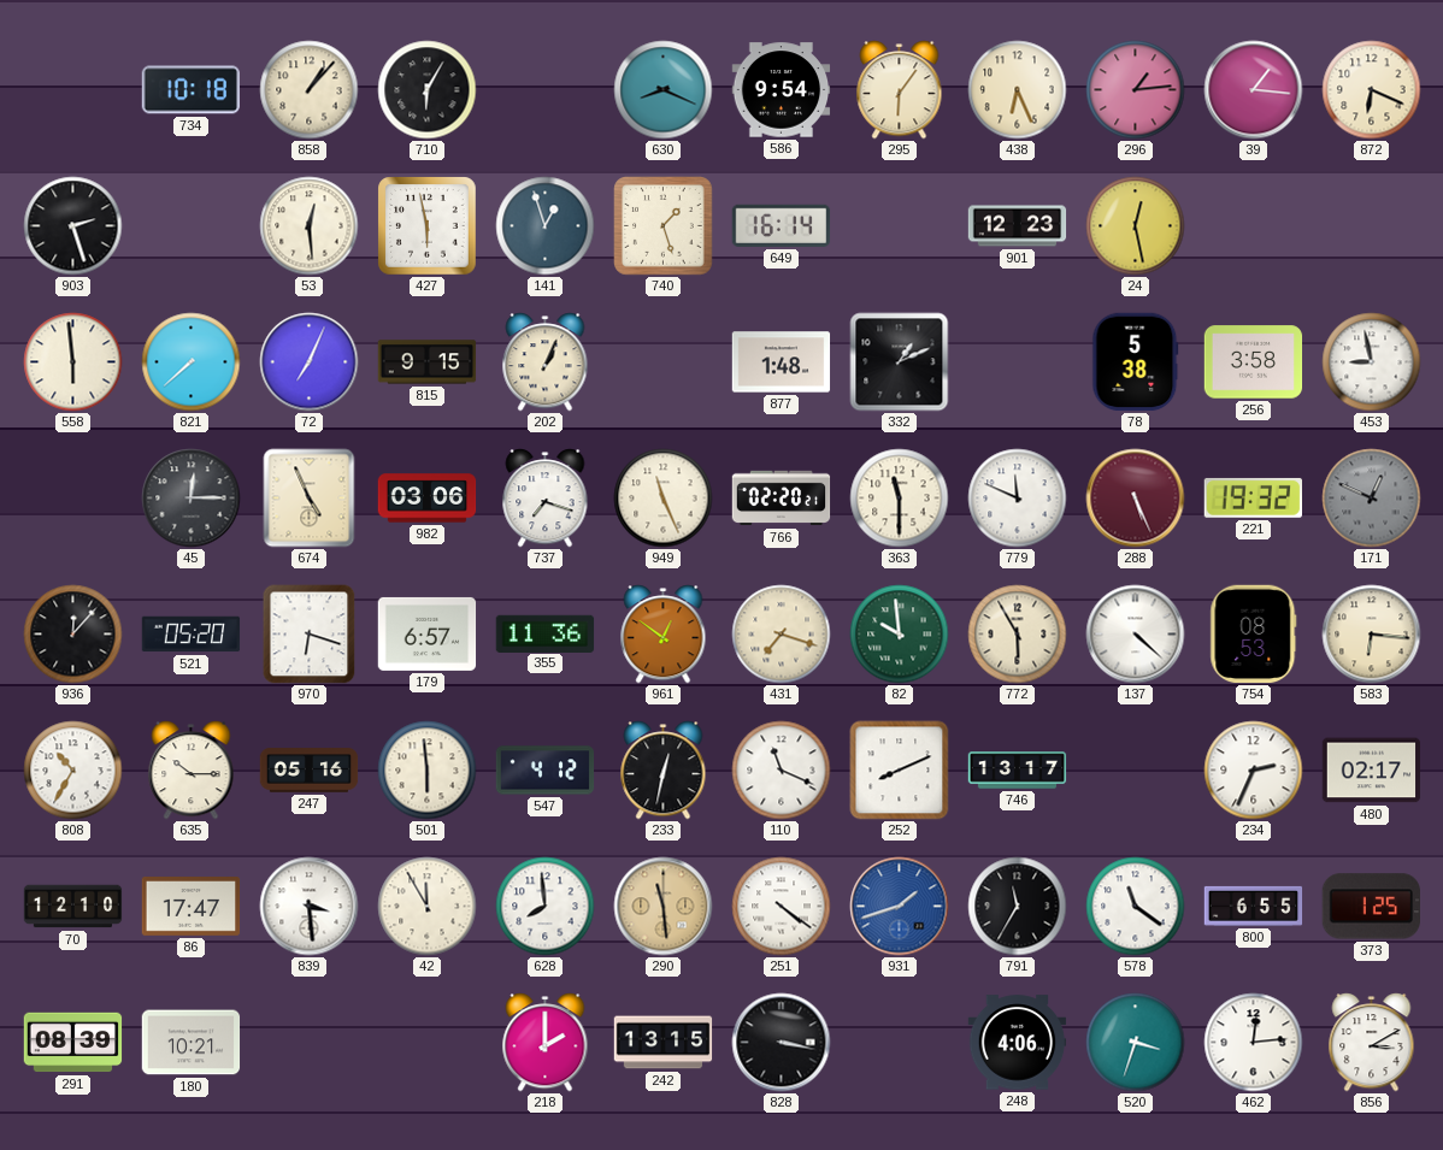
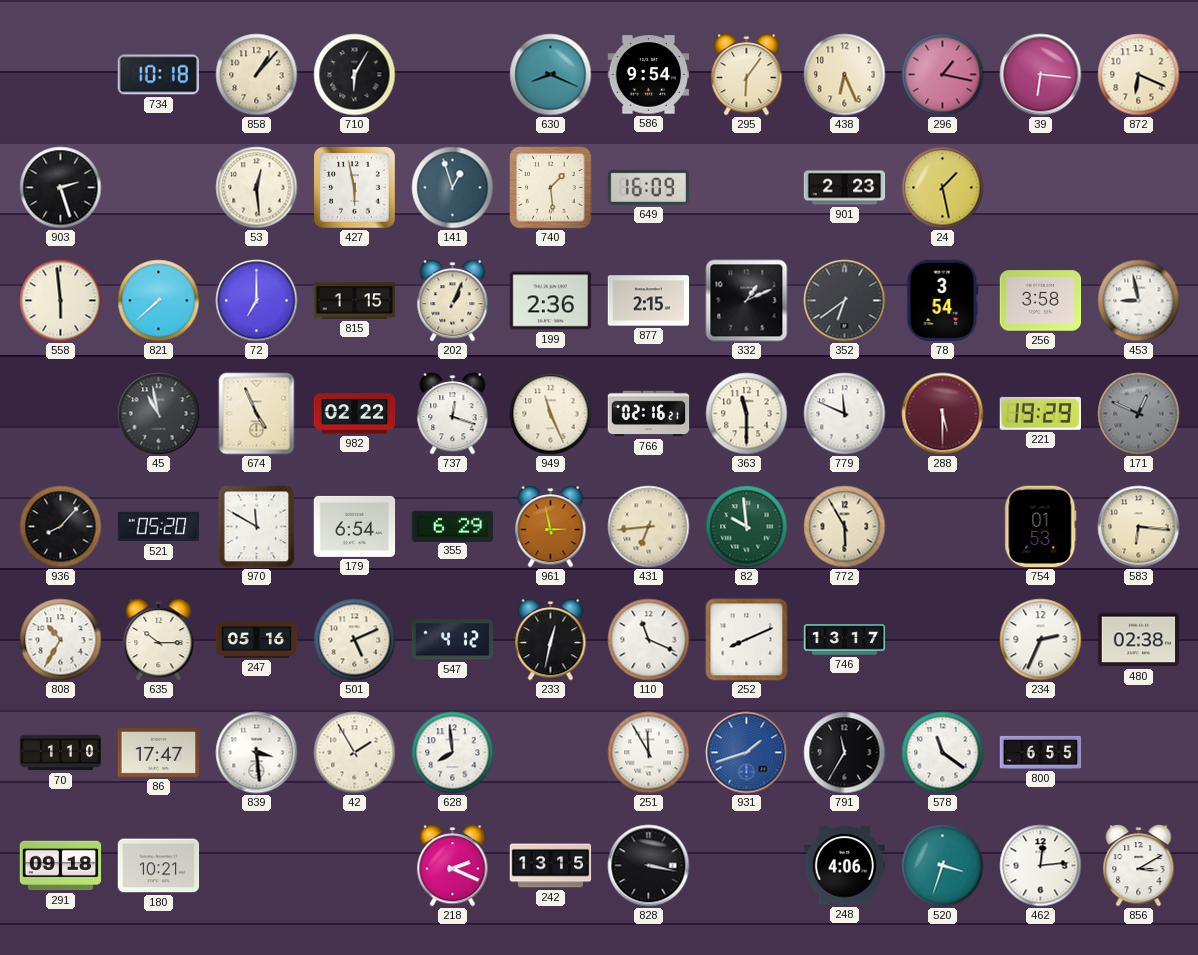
296: 1:14 -> 1:17
39: 1:16 -> 6:16
740: 1:27 -> 1:29
649: 16:14 -> 16:09
901: 12:23 -> 2:23
24: 12:28 -> 1:28
72: 7:04 -> 7:00
815: 9:15 -> 1:15
199: none -> 2:36
877: 1:48 -> 2:15
352: none -> 6:39
78: 5:38 -> 3:54
45: 12:15 -> 10:58
982: 03:06 -> 02:22
737: 7:18 -> 12:18
766: 02:20 -> 02:16
288: 5:26 -> 5:30
221: 19:32 -> 19:29
936: 12:07 -> 8:07
970: 6:18 -> 11:50
179: 6:57 -> 6:54
355: 11:36 -> 6:29
961: 12:51 -> 2:58
431: 7:18 -> 6:44
137: 4:22 -> none
754: 08:53 -> 01:53
501: 5:59 -> 5:11
480: 02:17 -> 02:38
70: 12:10 -> 1:10
42: 11:55 -> 1:55
290: 11:29 -> none
251: 4:21 -> 11:55
373: 1:25 -> none
291: 08:39 -> 09:18
218: 2:00 -> 2:19
